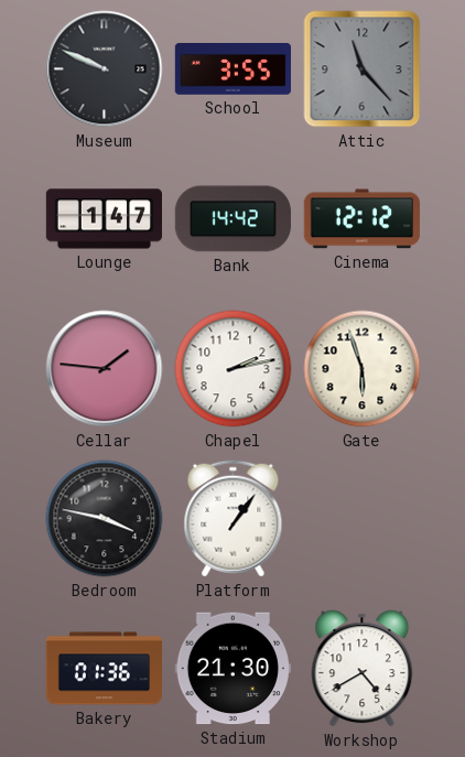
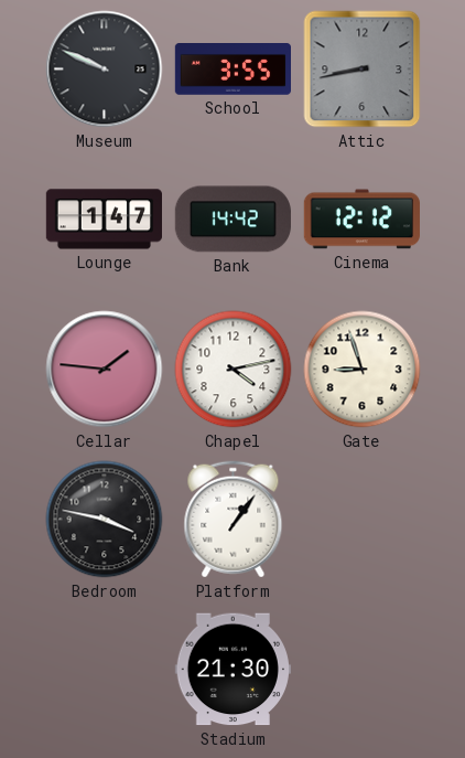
Attic: 11:23 -> 8:43
Chapel: 2:13 -> 4:13
Gate: 5:57 -> 8:57
Bakery: 01:36 -> none
Workshop: 4:40 -> none
